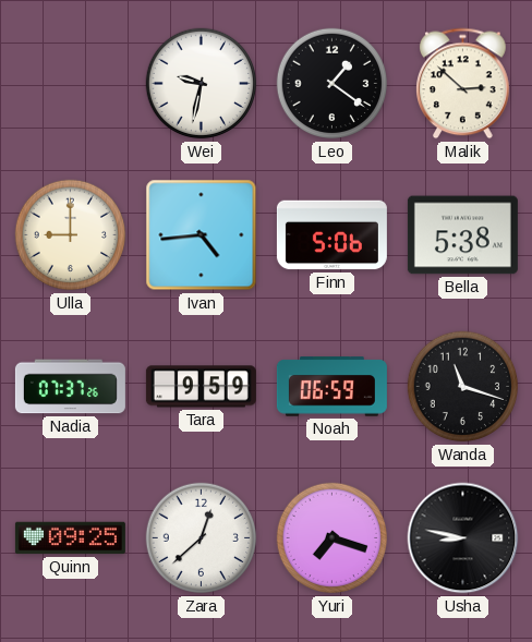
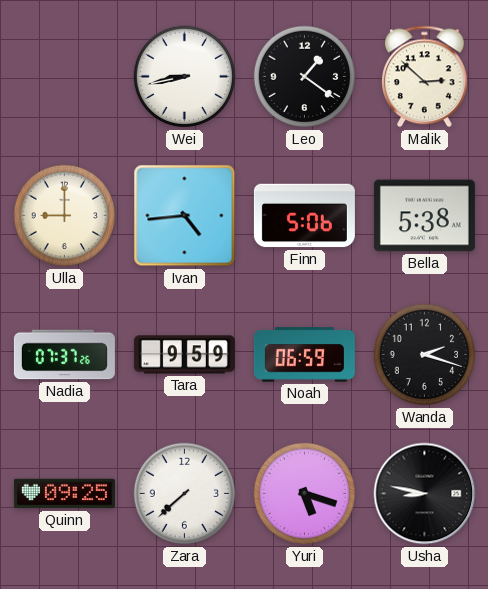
Wei: 9:32 -> 8:43
Wanda: 11:18 -> 2:18
Zara: 12:38 -> 7:38
Yuri: 7:18 -> 5:18
